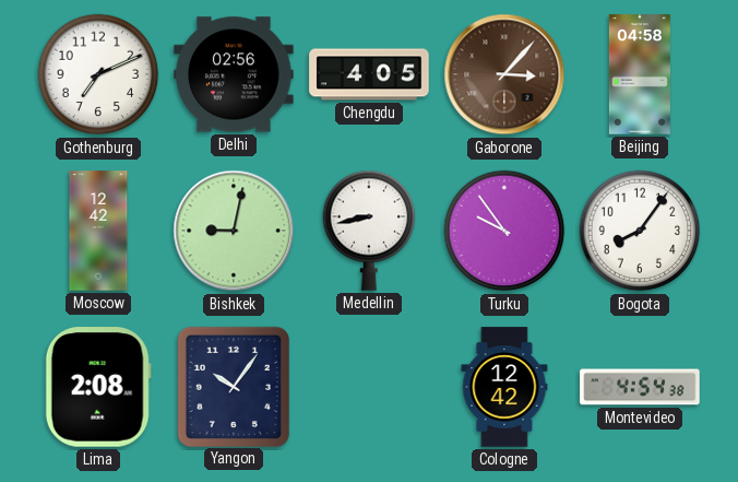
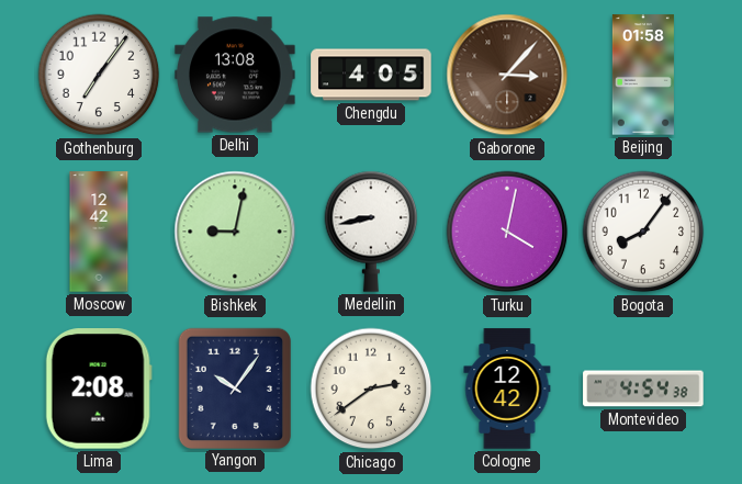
Gothenburg: 7:11 -> 7:06
Delhi: 02:56 -> 13:08
Beijing: 04:58 -> 01:58
Turku: 9:54 -> 4:02
Chicago: none -> 2:39
